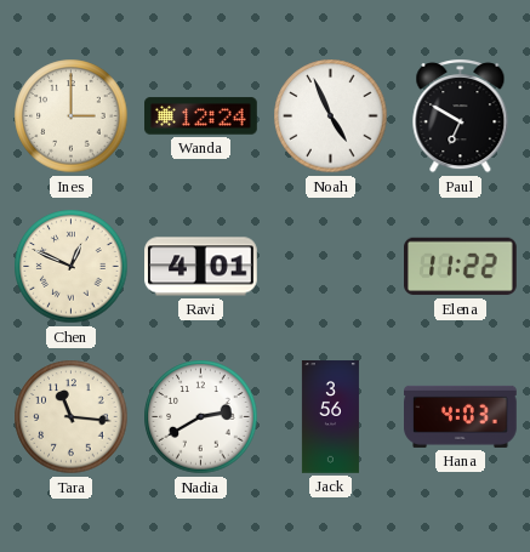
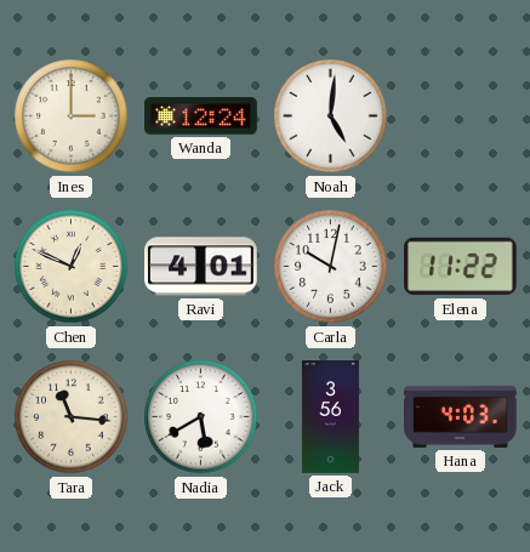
Noah: 4:56 -> 5:01
Paul: 6:50 -> none
Carla: none -> 10:02
Nadia: 2:40 -> 5:40
